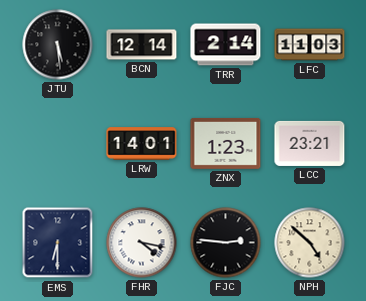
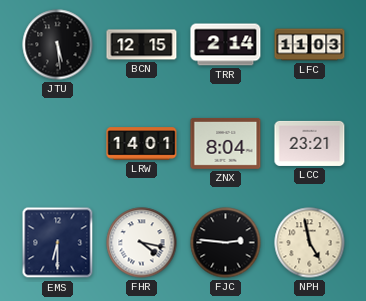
BCN: 12:14 -> 12:15
ZNX: 1:23 -> 8:04
NPH: 4:52 -> 4:58
